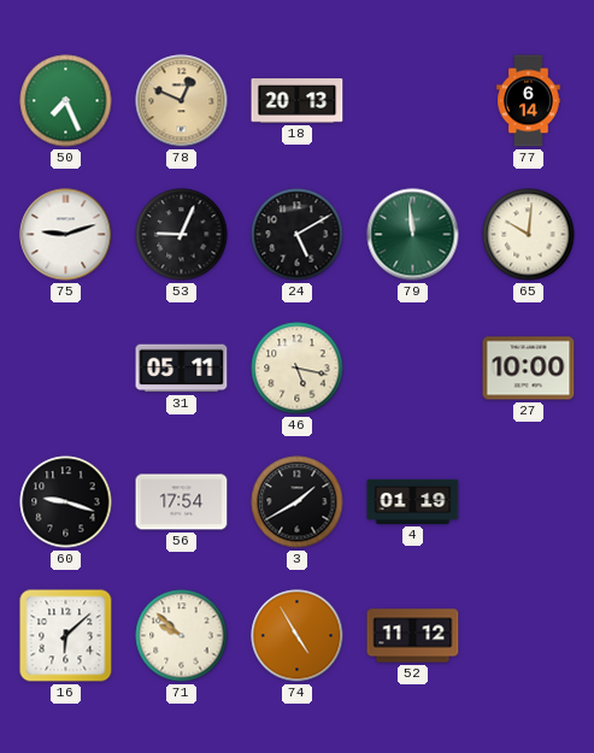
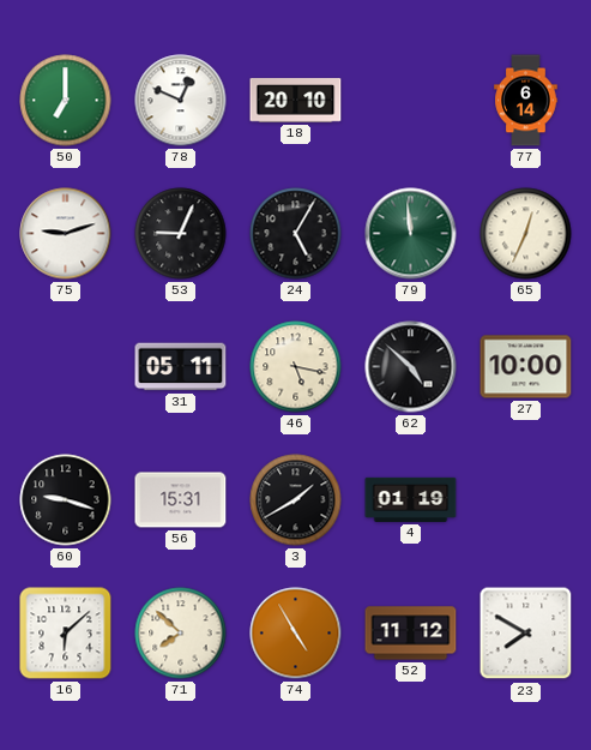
50: 7:26 -> 7:00
78 dial: champagne -> white
18: 20:13 -> 20:10
24: 5:10 -> 5:05
65: 10:01 -> 12:34
62: none -> 4:52
56: 17:54 -> 15:31
71: 9:52 -> 7:52
23: none -> 7:50
